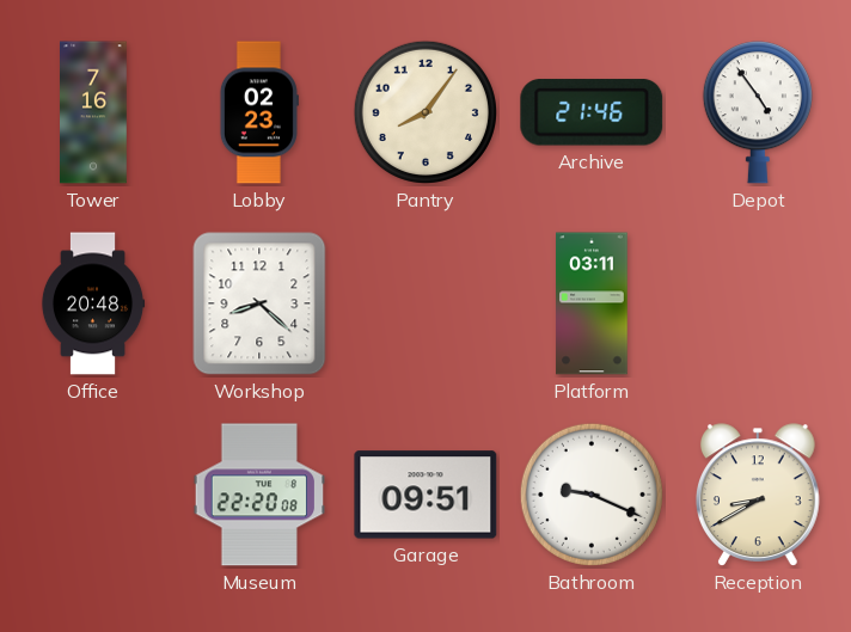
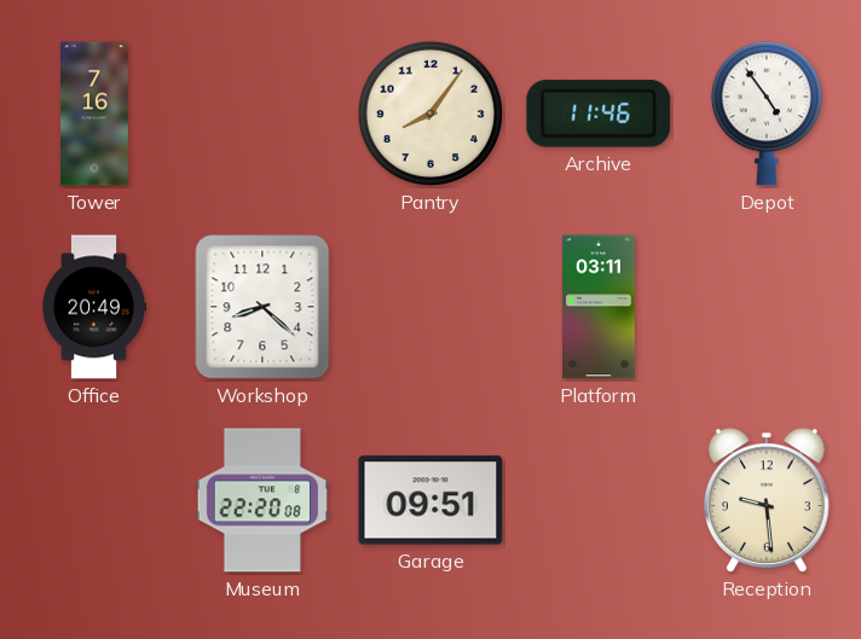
Lobby: 02:23 -> none
Archive: 21:46 -> 11:46
Office: 20:48 -> 20:49
Bathroom: 9:19 -> none
Reception: 8:40 -> 9:29
